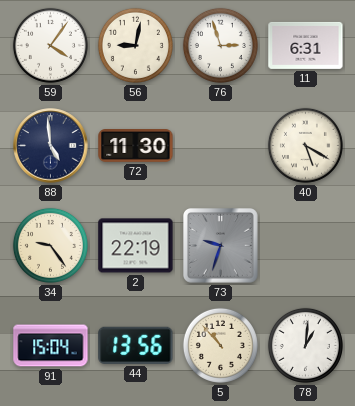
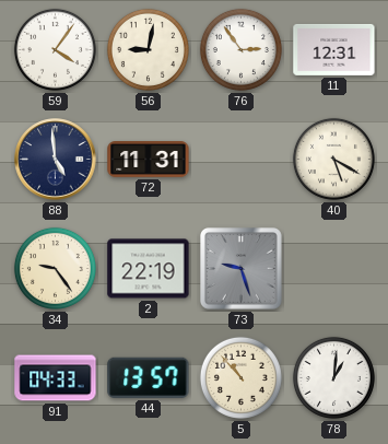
76: 2:57 -> 2:54
11: 6:31 -> 12:31
72: 11:30 -> 11:31
73: 9:33 -> 9:27
91: 15:04 -> 04:33
44: 13:56 -> 13:57
